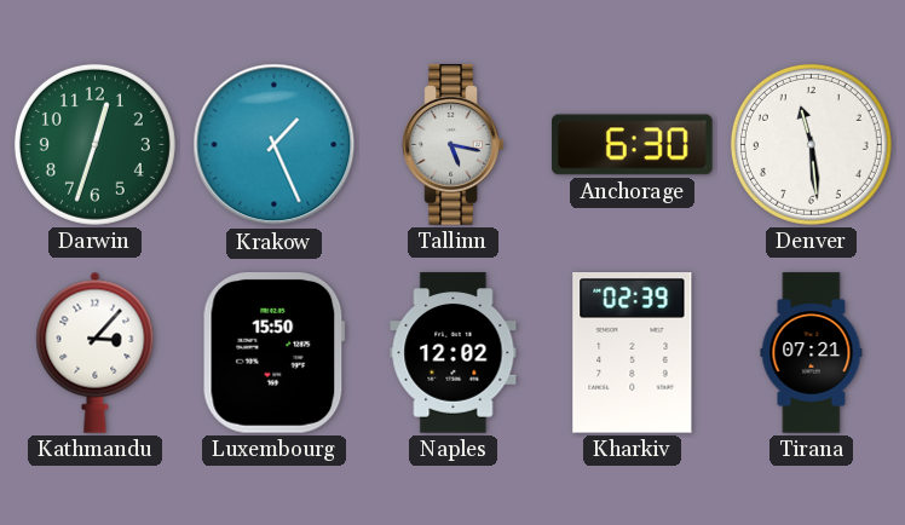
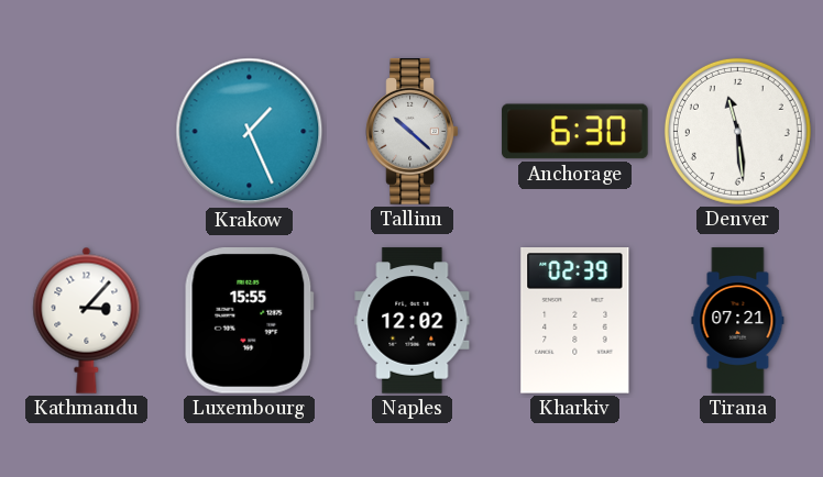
Darwin: 12:33 -> none
Tallinn: 5:17 -> 10:22
Luxembourg: 15:50 -> 15:55
